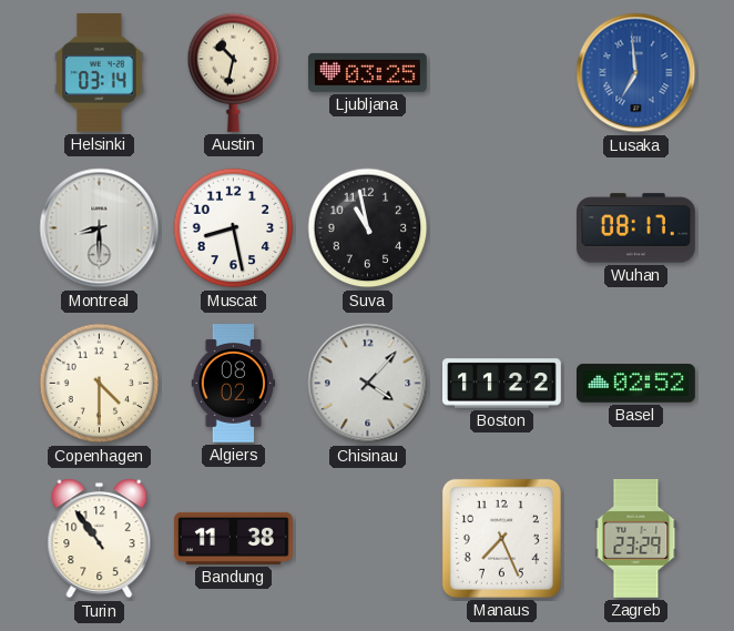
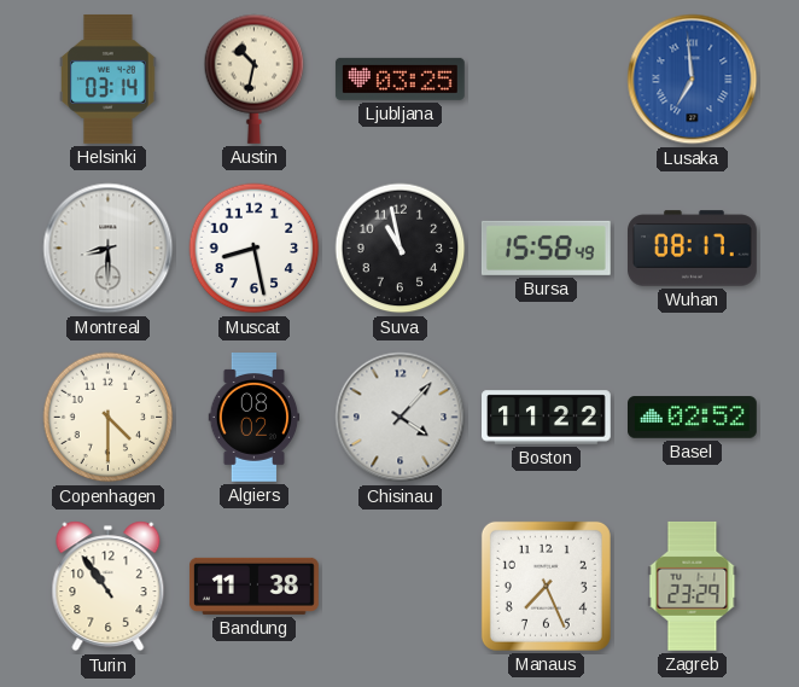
Bursa: none -> 15:58
